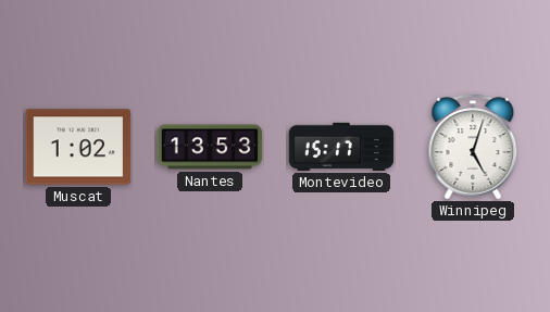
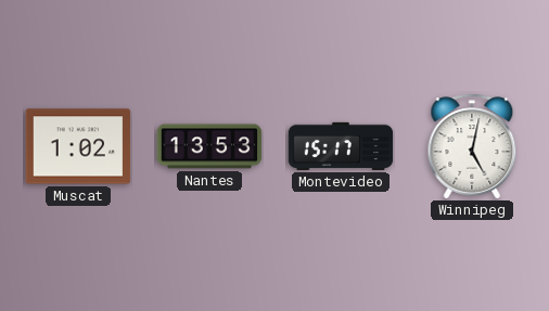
Winnipeg: 5:03 -> 5:02
